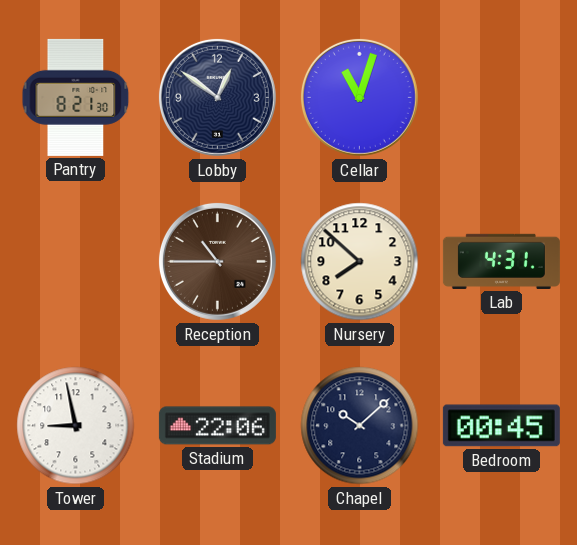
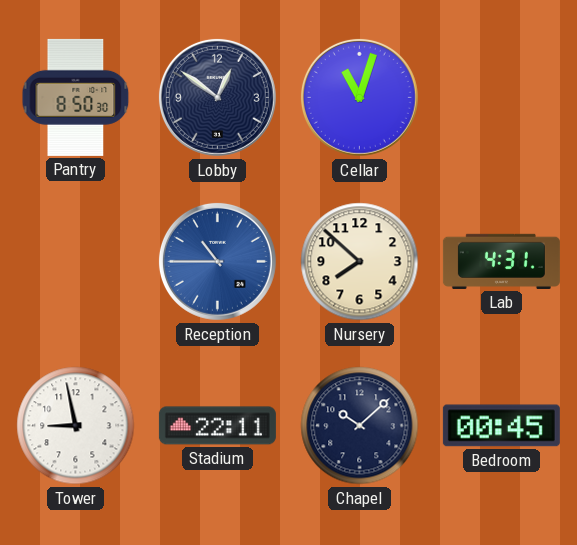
Pantry: 8:21 -> 8:50
Reception dial: brown -> blue
Stadium: 22:06 -> 22:11
